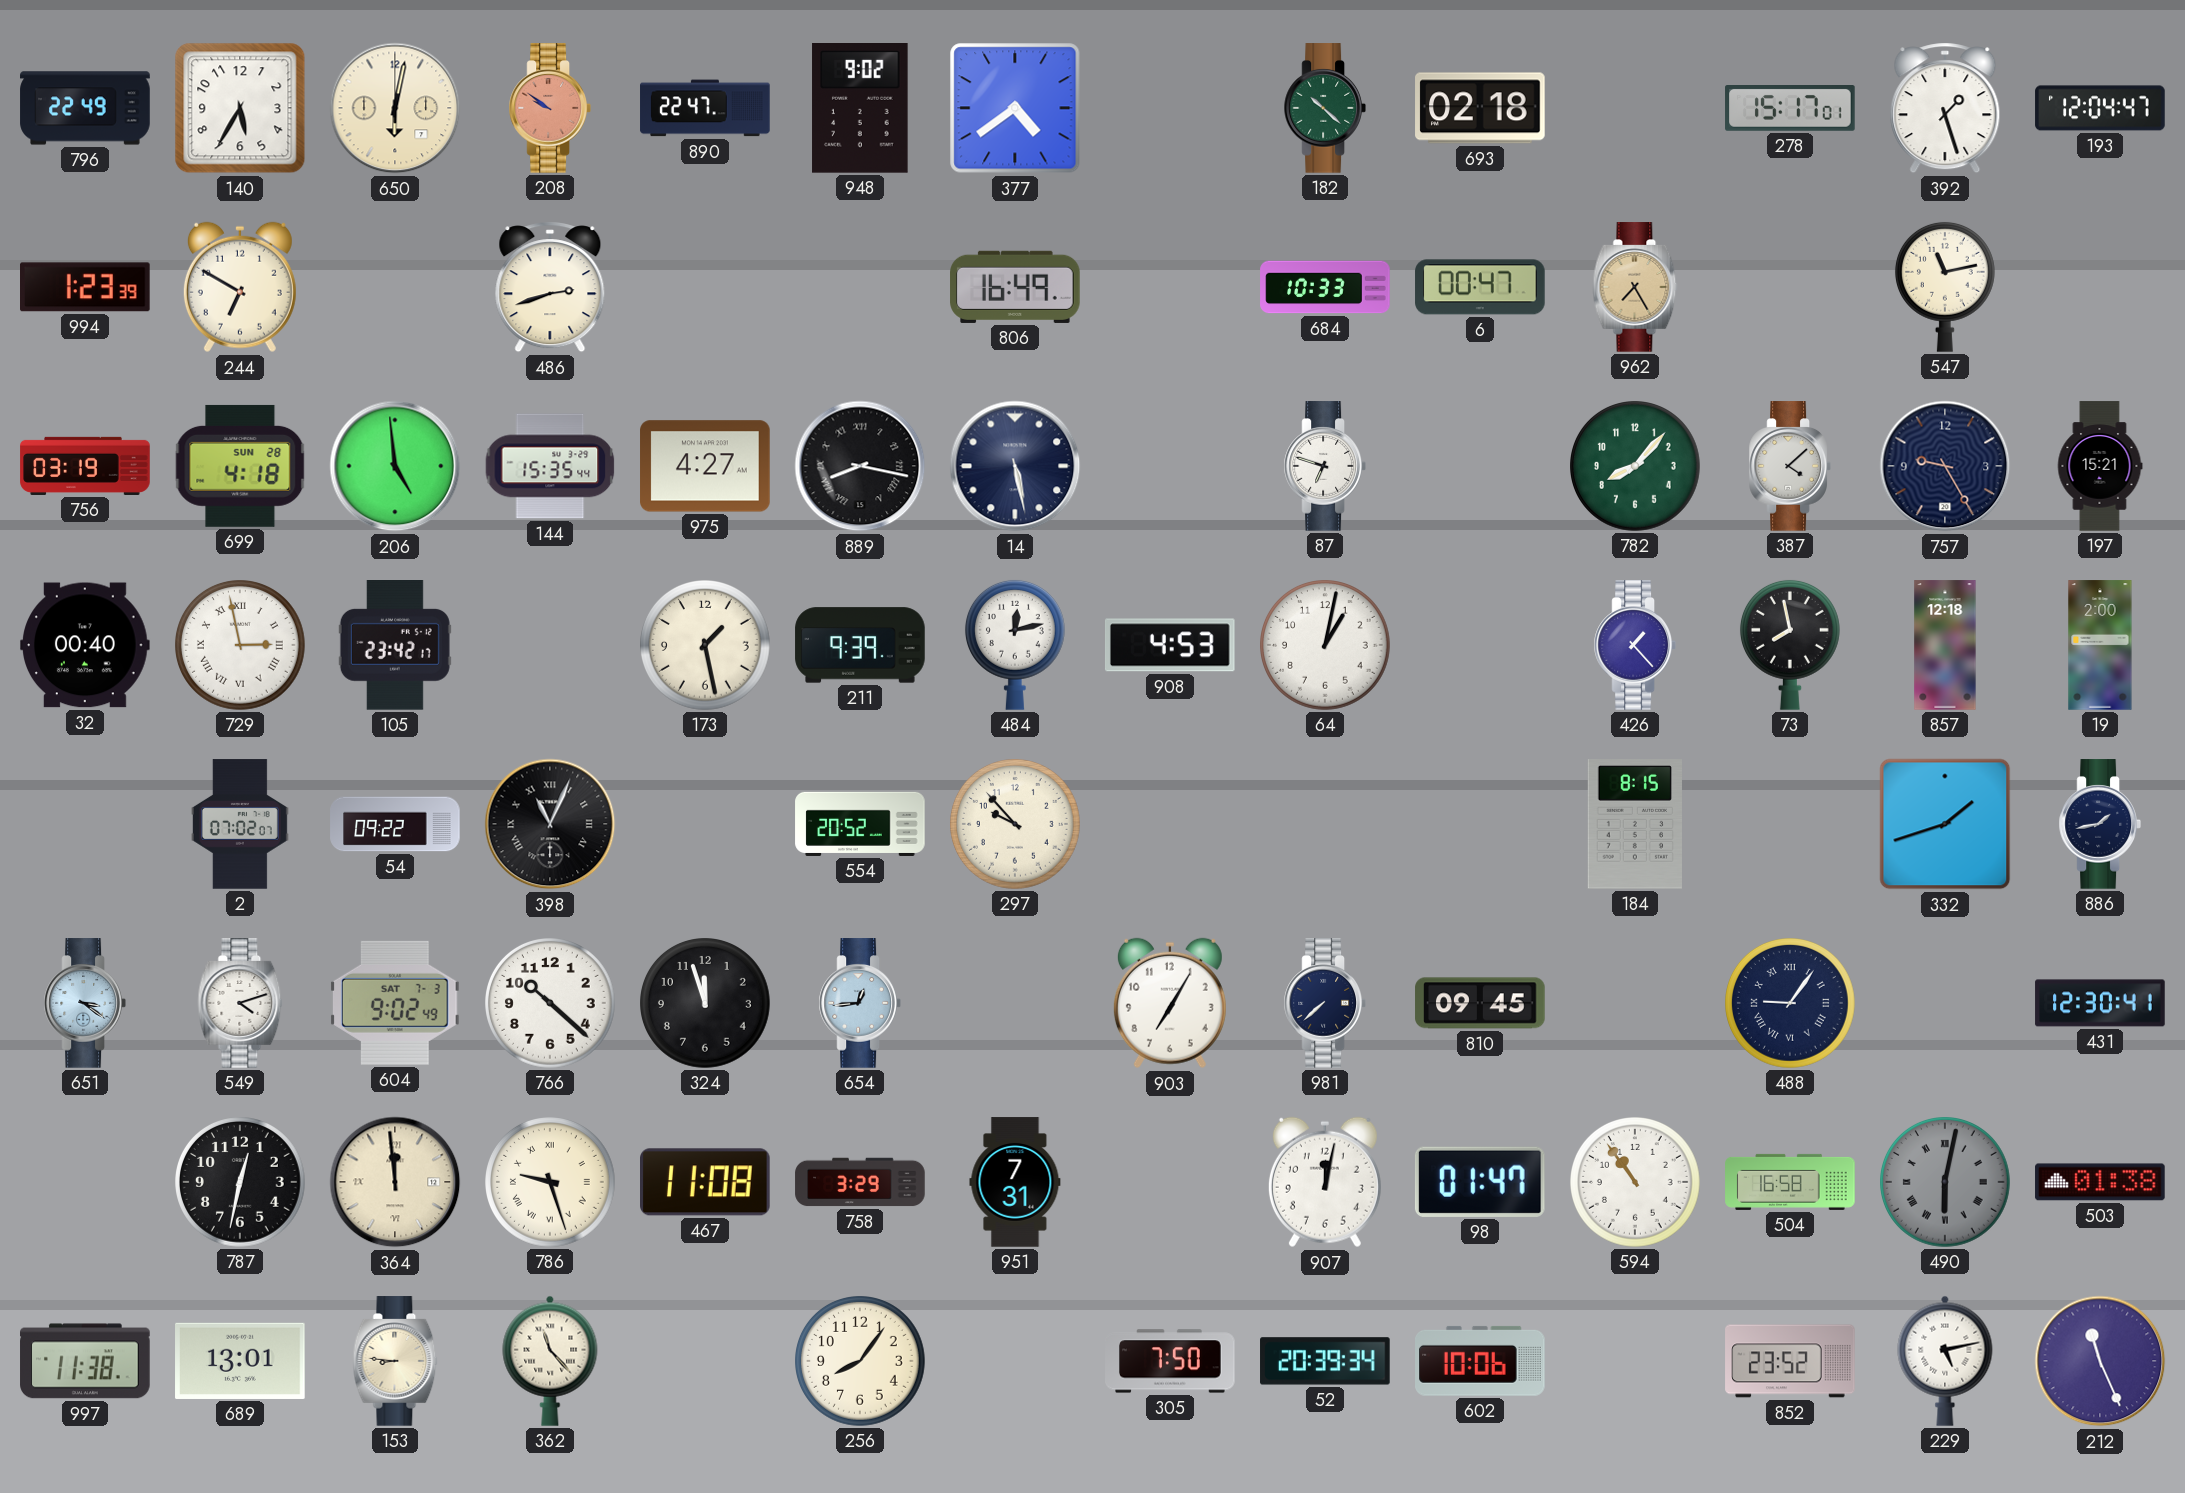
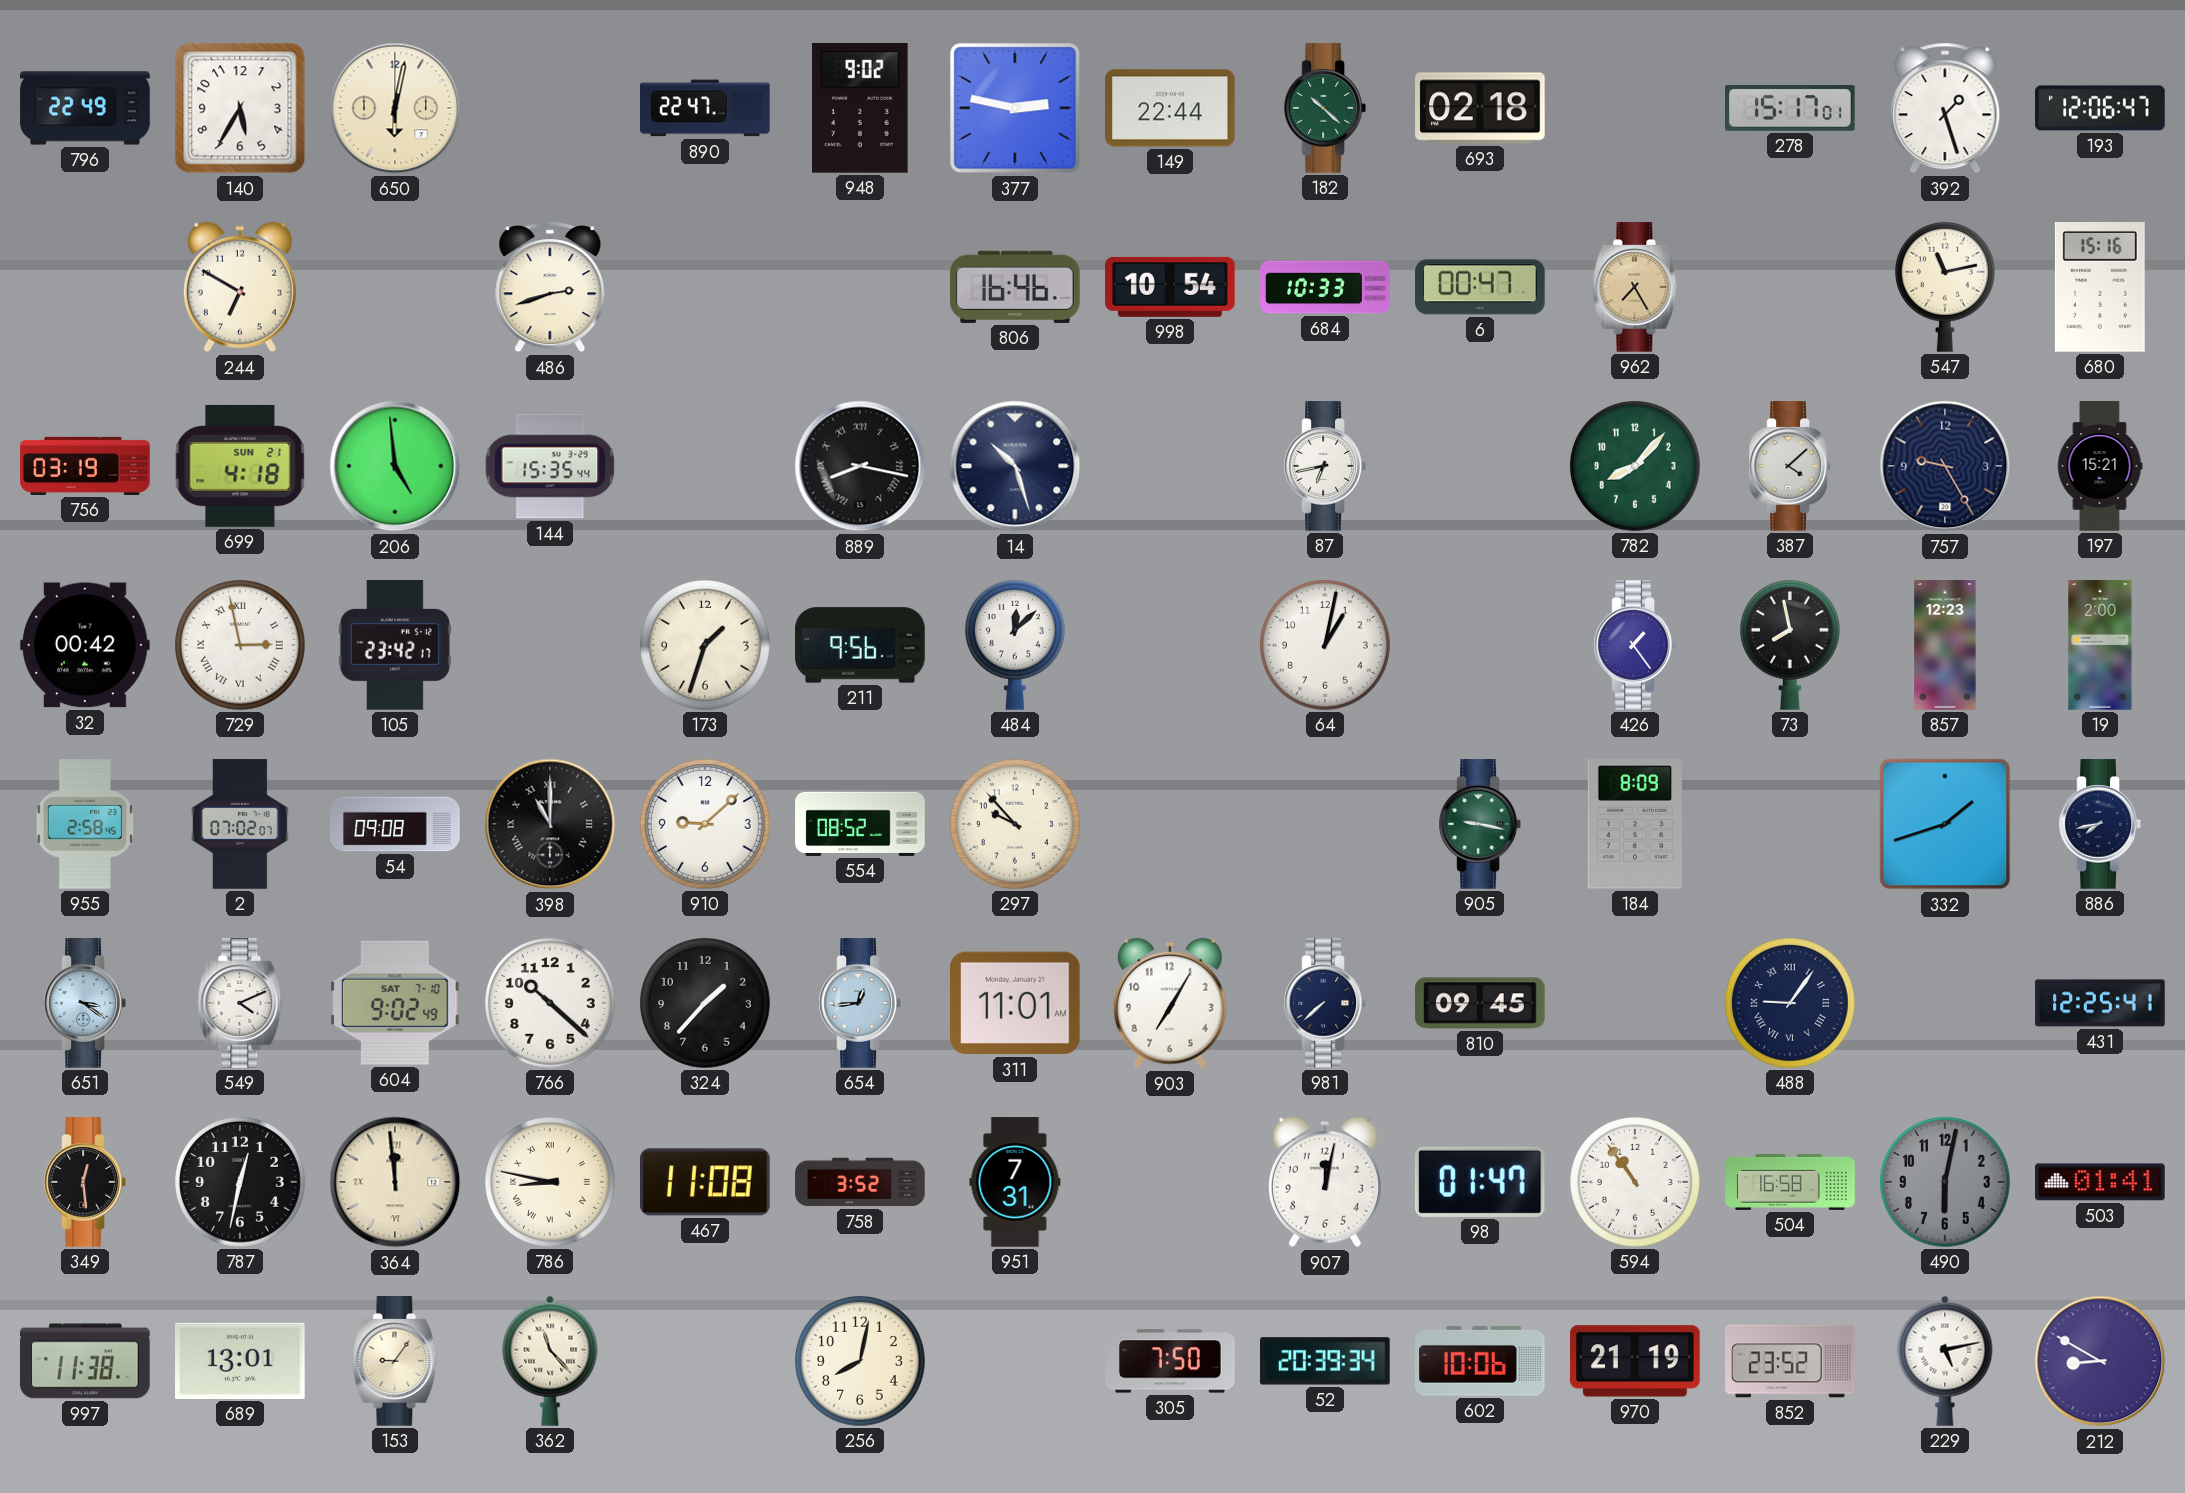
208: 9:51 -> none
377: 4:39 -> 2:47
149: none -> 22:44
193: 12:04 -> 12:06
994: 1:23 -> none
806: 16:49 -> 16:46
998: none -> 10:54
680: none -> 15:16
699 date: SUN 28 -> SUN 21
975: 4:27 -> none
14: 5:28 -> 10:27
87: 6:48 -> 6:43
32: 00:40 -> 00:42
173: 1:28 -> 1:33
211: 9:39 -> 9:56
484: 12:13 -> 12:08
908: 4:53 -> none
426: 1:23 -> 1:24
857: 12:18 -> 12:23
955: none -> 2:58
54: 09:22 -> 09:08
398: 11:04 -> 11:00
910: none -> 9:08
554: 20:52 -> 08:52
905: none -> 9:17
184: 8:15 -> 8:09
886: 1:43 -> 7:43
549: 4:12 -> 4:11
604 date: SAT 7-3 -> SAT 7-10
324: 11:57 -> 1:37
311: none -> 11:01
431: 12:30 -> 12:25
349: none -> 12:29
786: 9:27 -> 8:47
758: 3:29 -> 3:52
490 numerals: Roman -> Arabic
503: 01:38 -> 01:41
153: 8:46 -> 9:06
256: 8:06 -> 8:02
970: none -> 21:19
212: 11:26 -> 8:50
